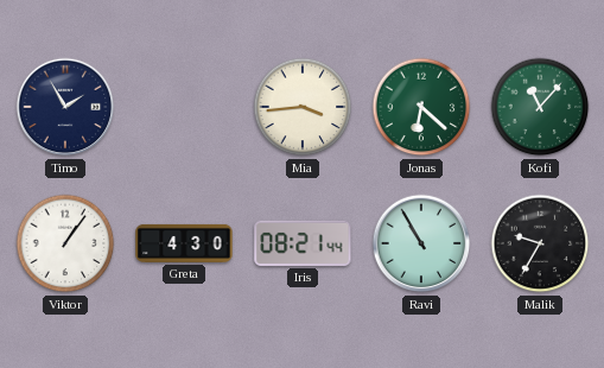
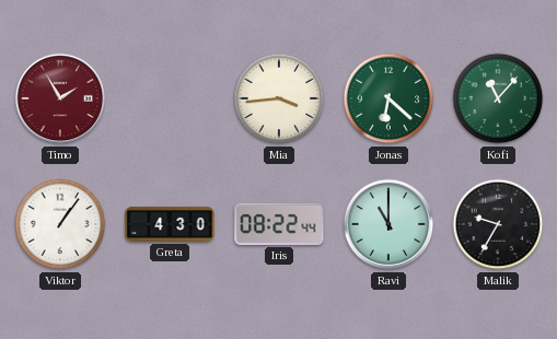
Timo dial: navy -> burgundy
Iris: 08:21 -> 08:22
Ravi: 10:55 -> 11:00
